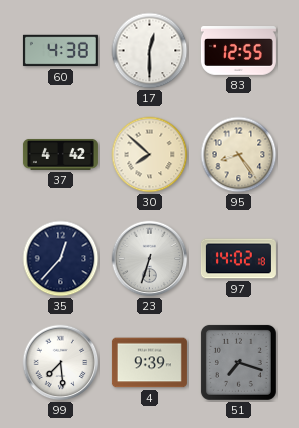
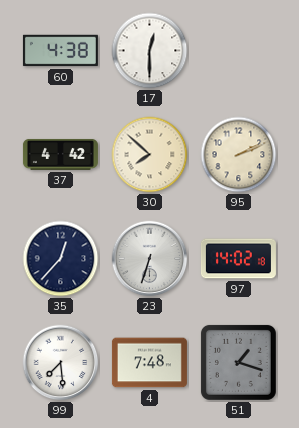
83: 12:55 -> none
95: 8:24 -> 2:11
4: 9:39 -> 7:48
51: 7:18 -> 1:18
